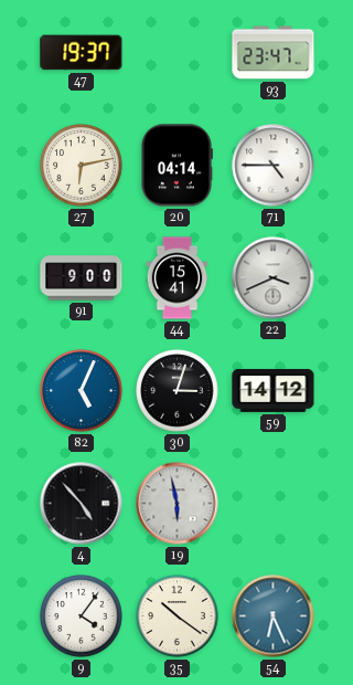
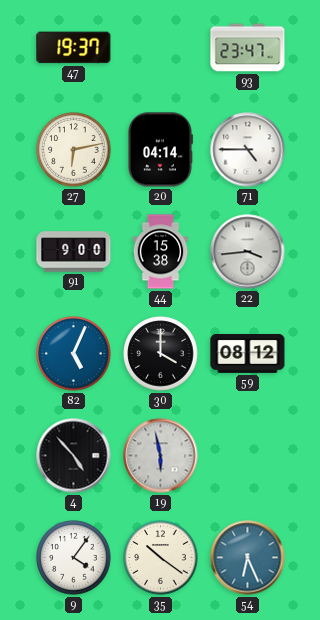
44: 15:41 -> 15:38
22: 3:41 -> 3:44
30: 3:03 -> 4:00
59: 14:12 -> 08:12
